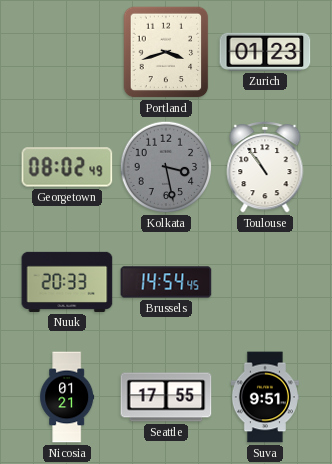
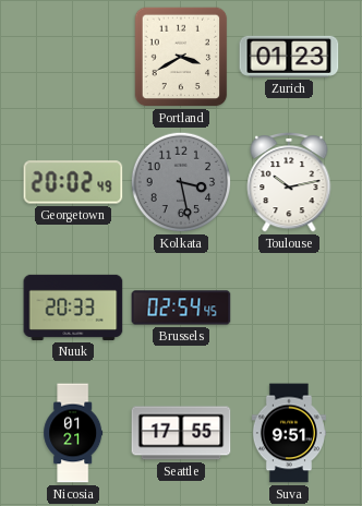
Portland: 3:42 -> 3:40
Georgetown: 08:02 -> 20:02
Toulouse: 10:54 -> 10:13
Brussels: 14:54 -> 02:54
